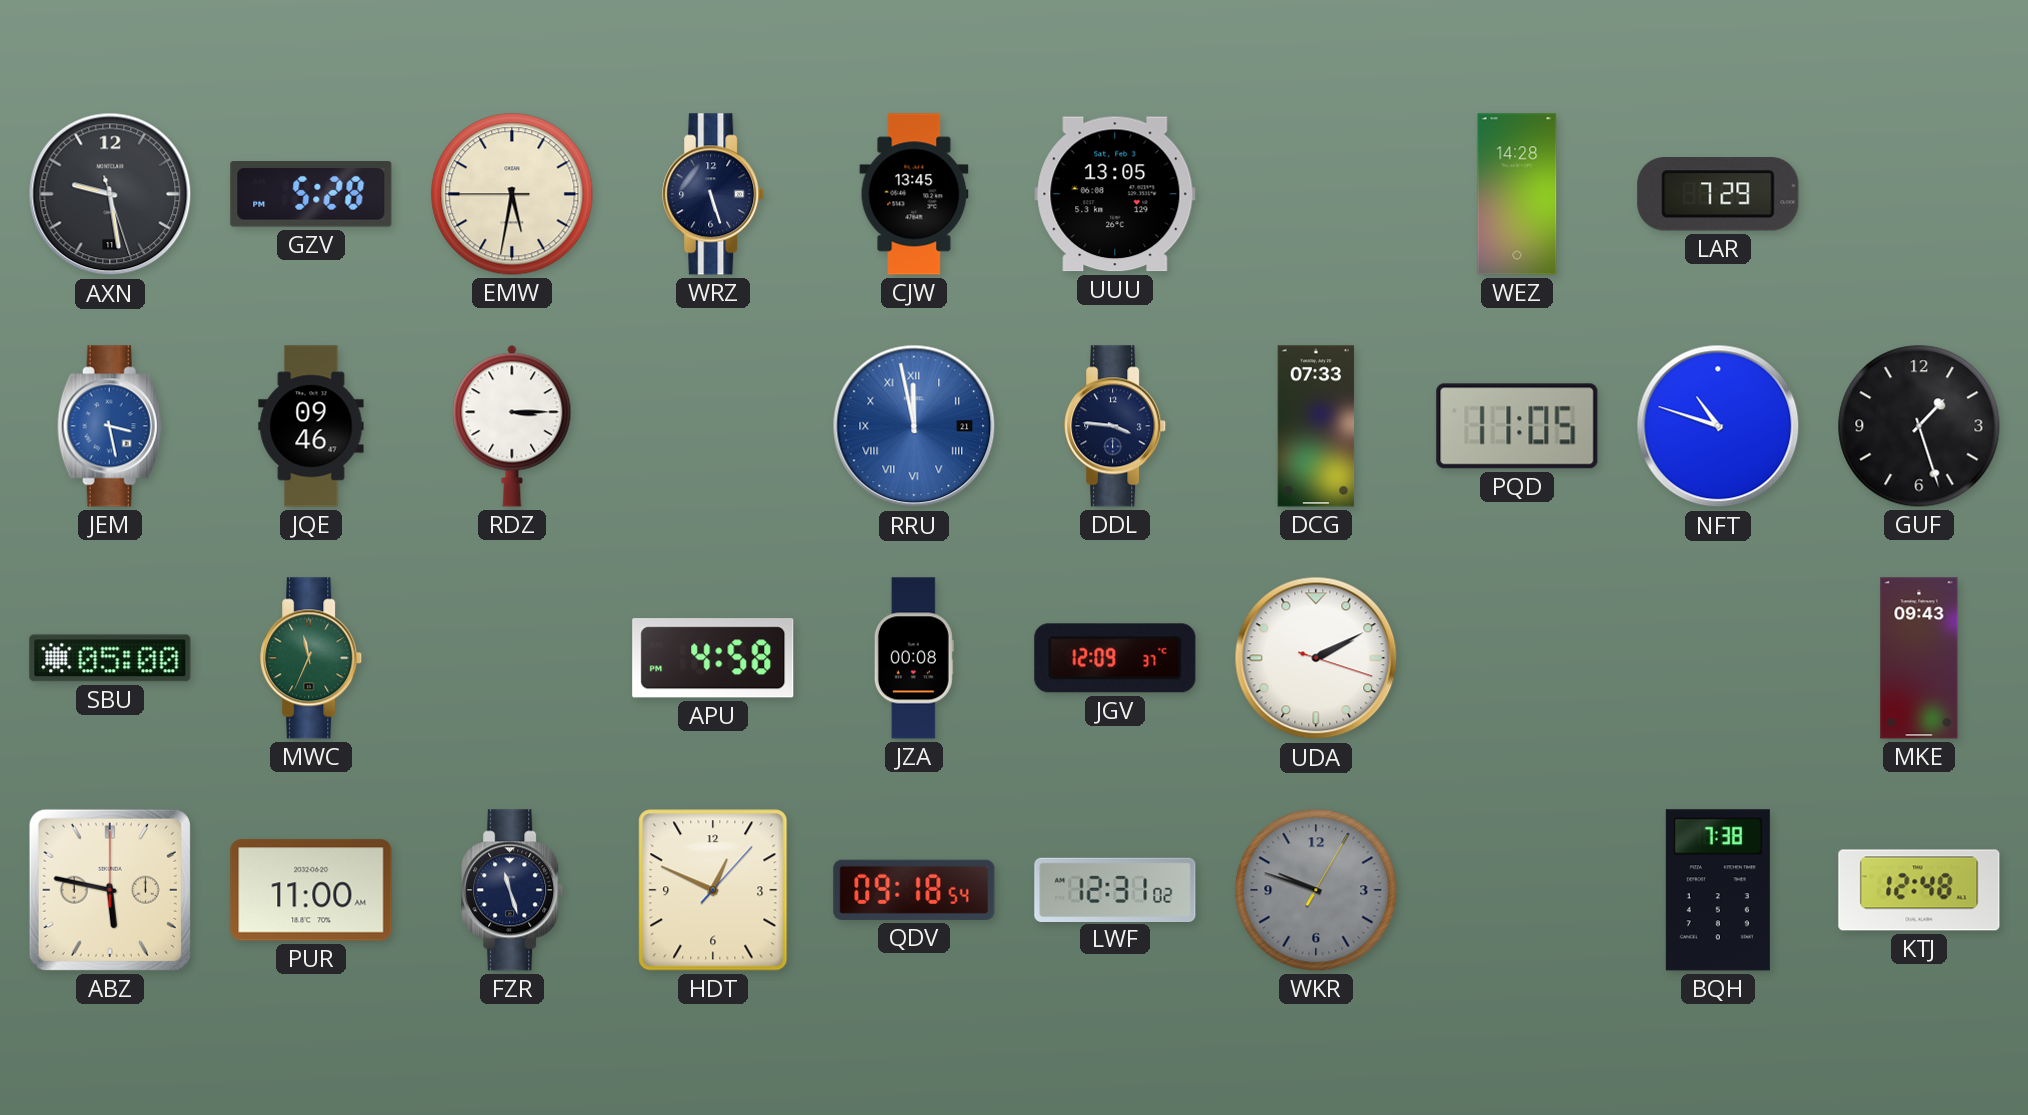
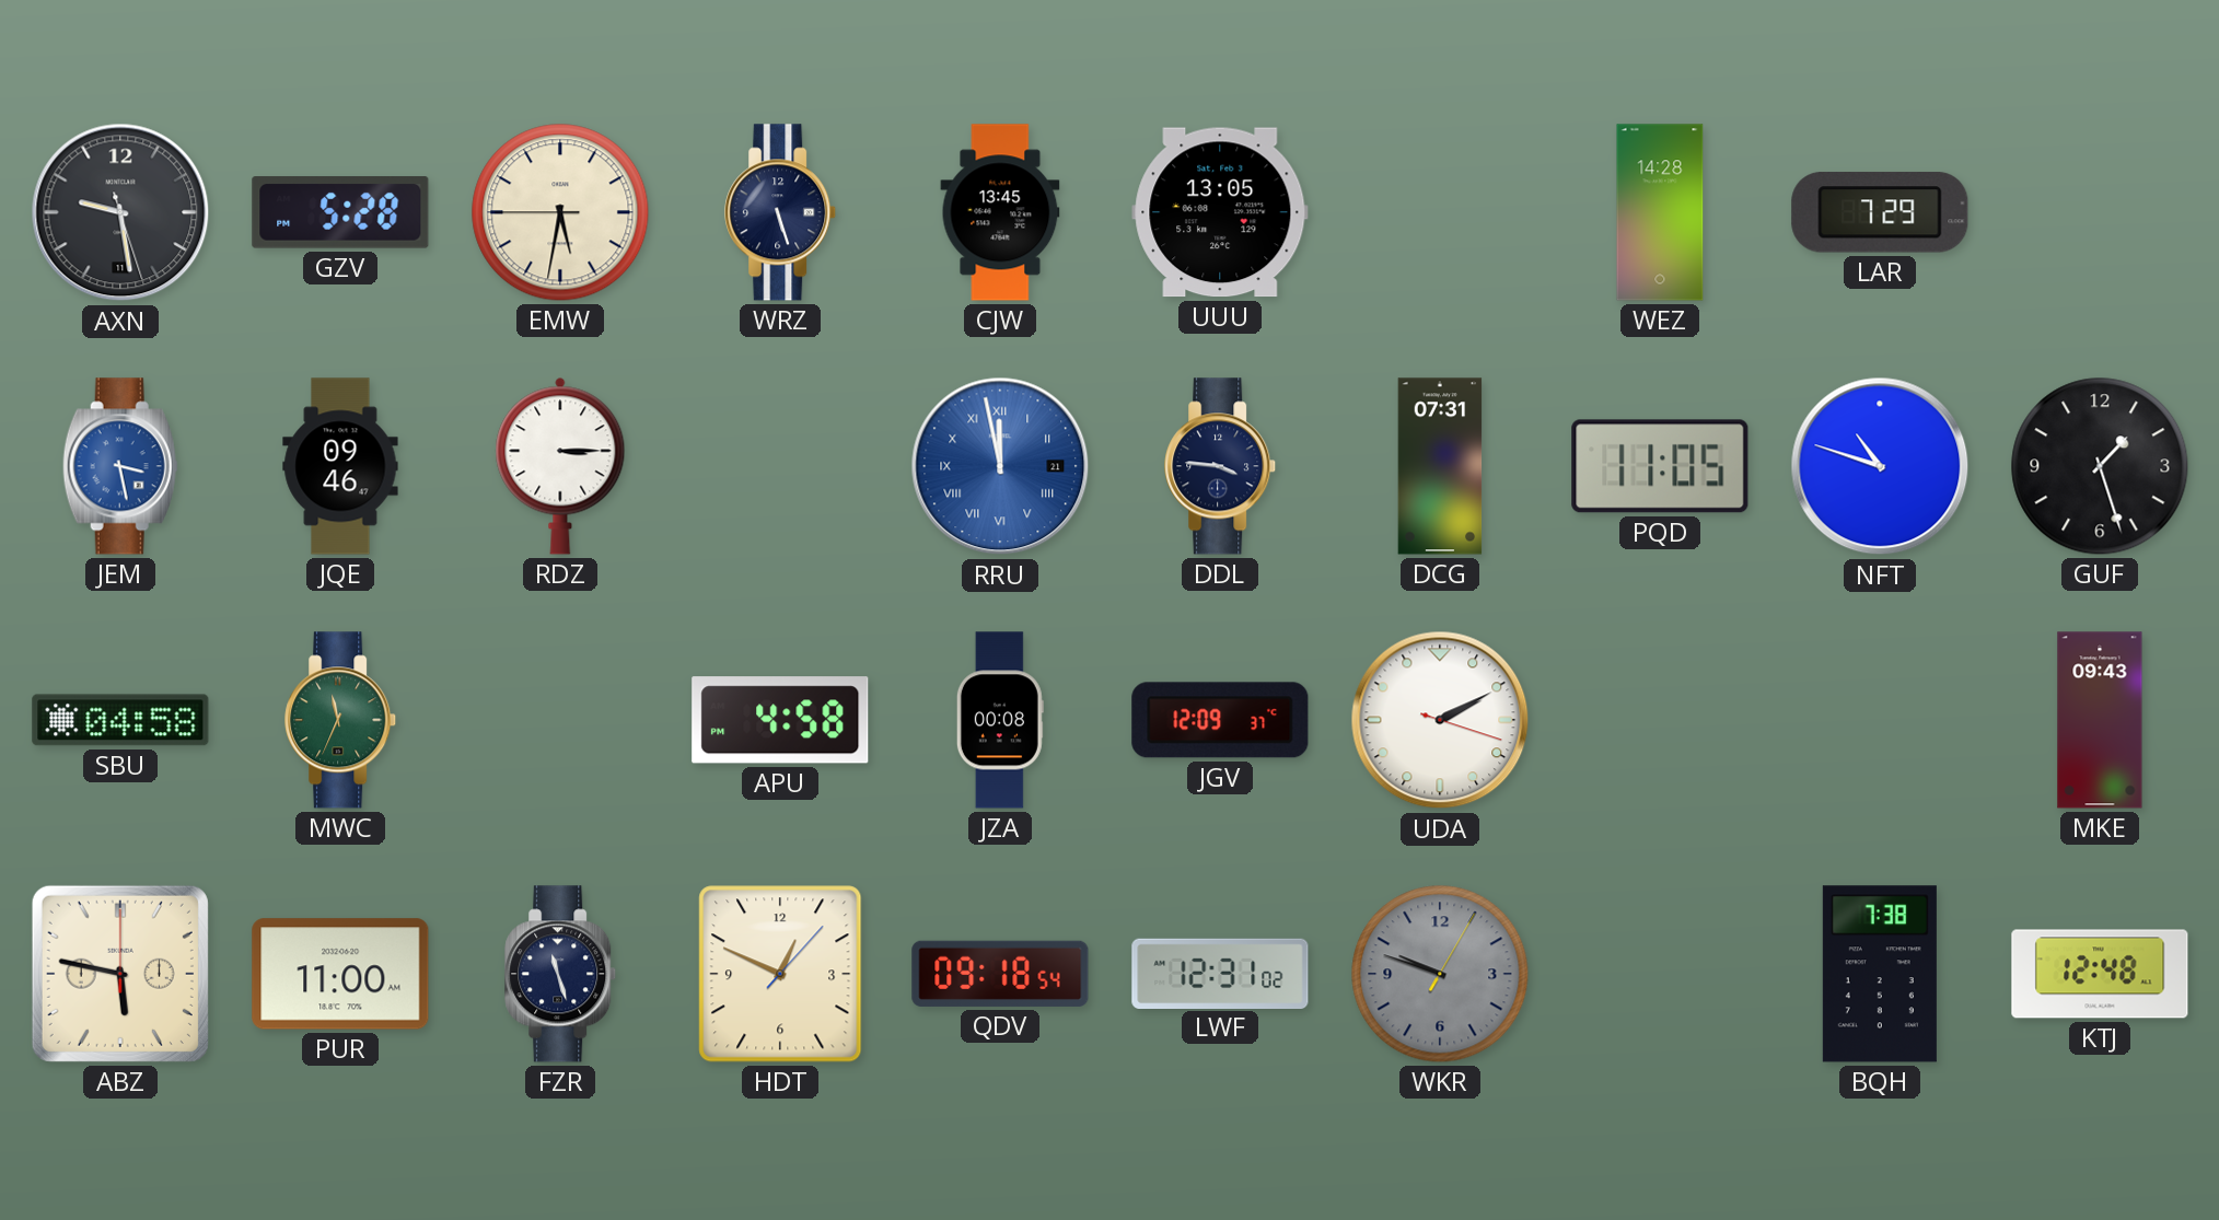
DCG: 07:33 -> 07:31
SBU: 05:00 -> 04:58
